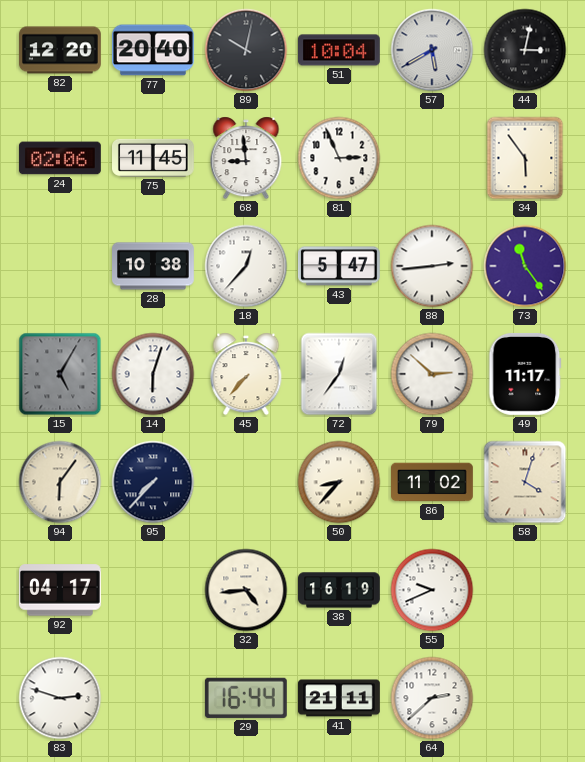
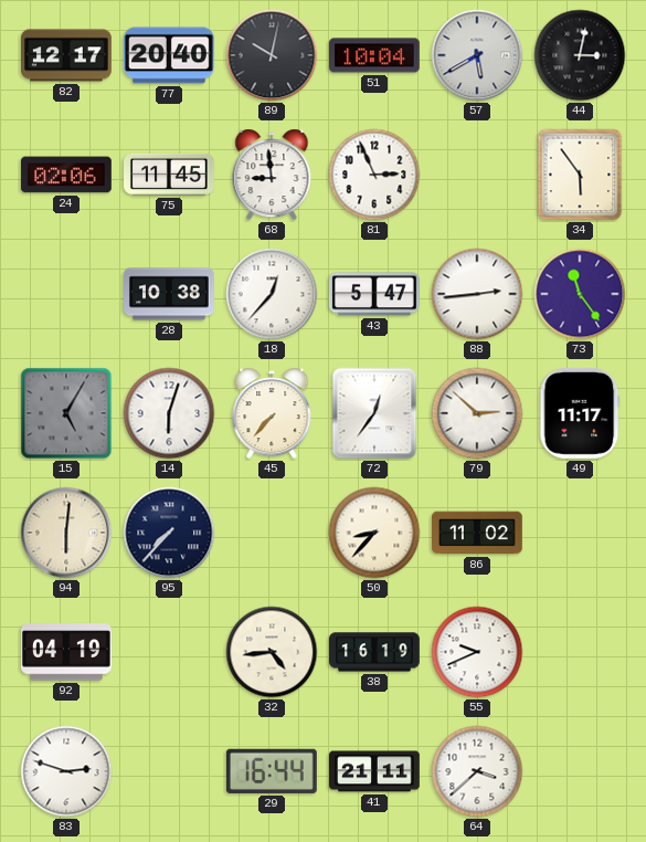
82: 12:20 -> 12:17
94: 6:06 -> 6:01
58: 4:03 -> none
92: 04:17 -> 04:19
64: 2:38 -> 3:38
